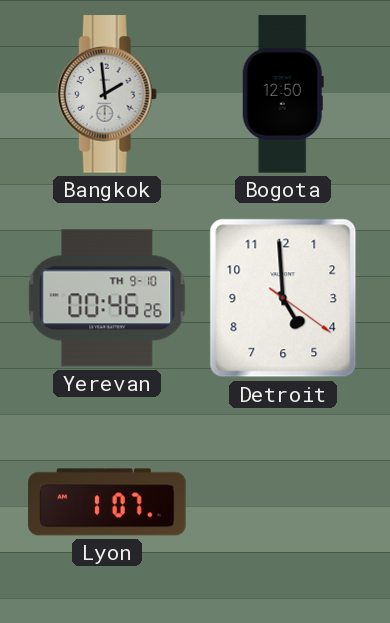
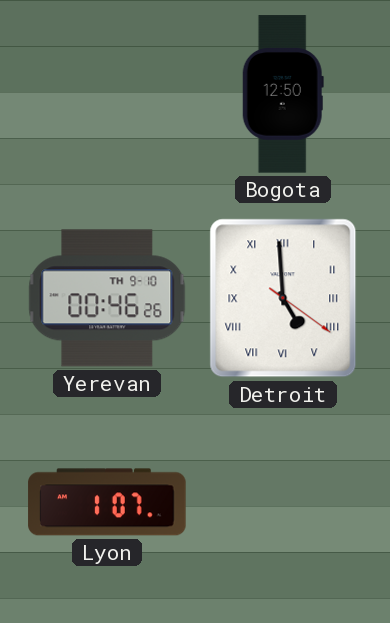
Bangkok: 1:59 -> none
Detroit numerals: Arabic -> Roman
